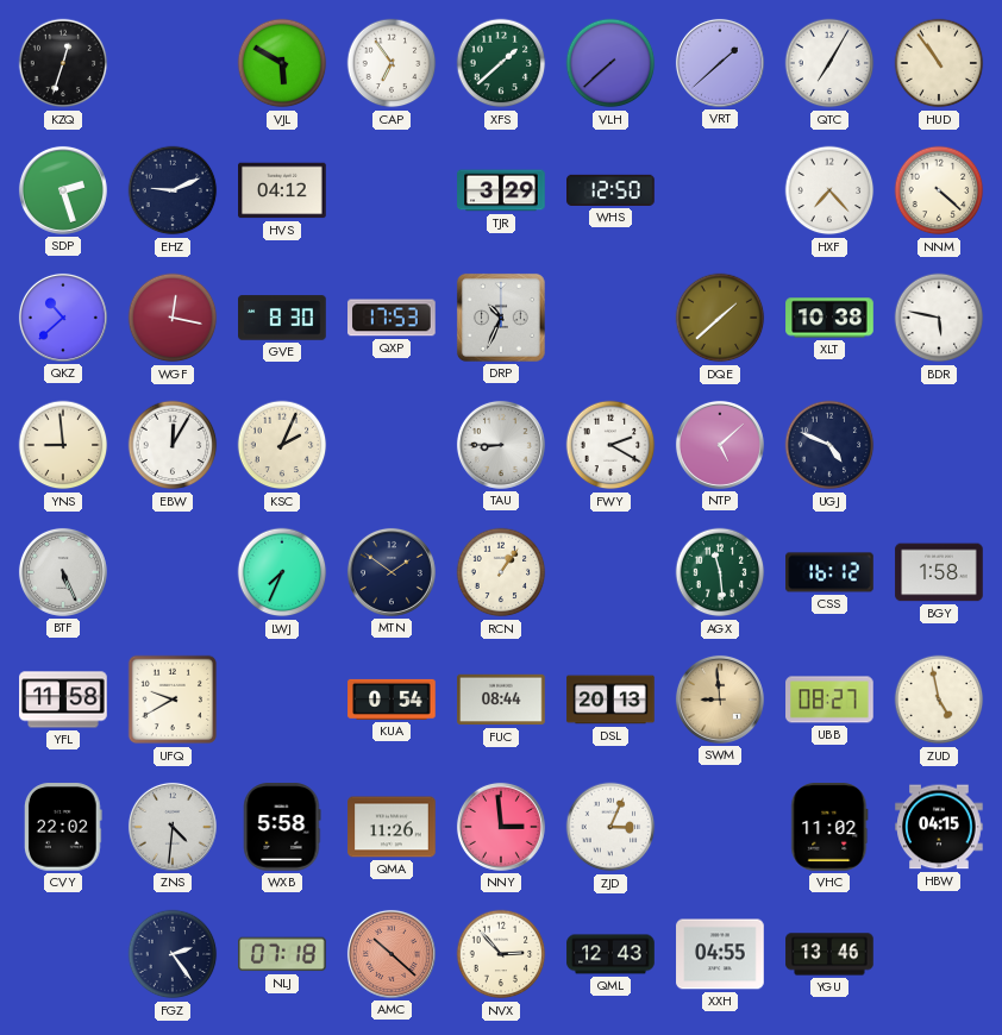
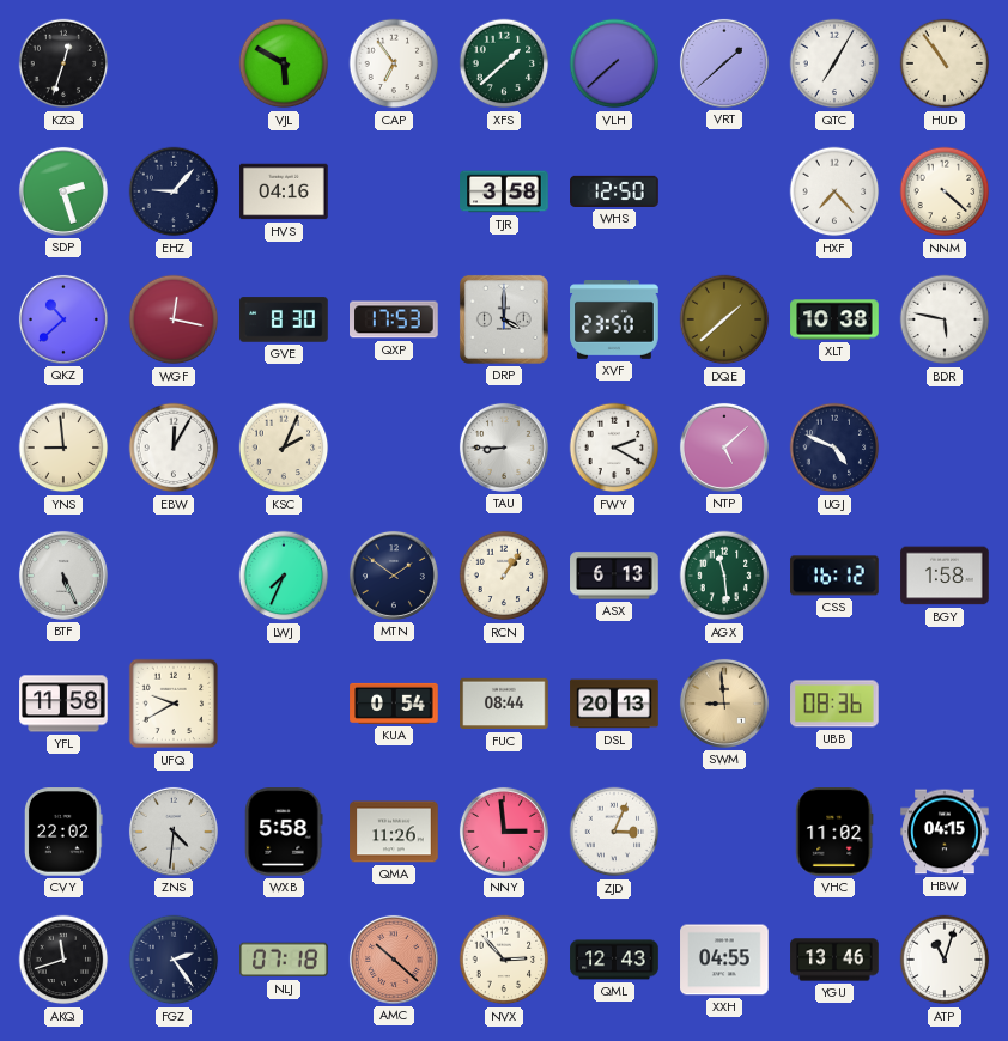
EHZ: 9:11 -> 9:07
HVS: 04:12 -> 04:16
TJR: 3:29 -> 3:58
DRP: 10:34 -> 4:00
XVF: none -> 23:50
ASX: none -> 6:13
UBB: 08:27 -> 08:36
ZUD: 4:58 -> none
AKQ: none -> 11:42
ATP: none -> 11:03
